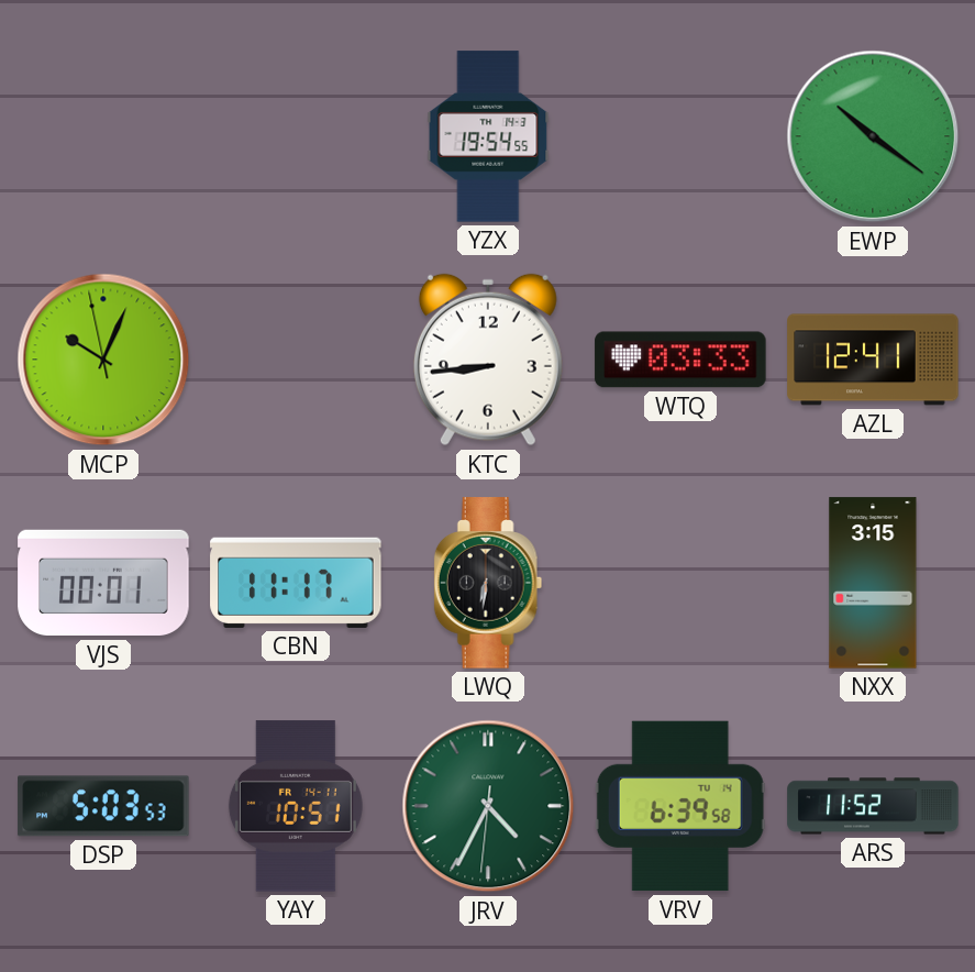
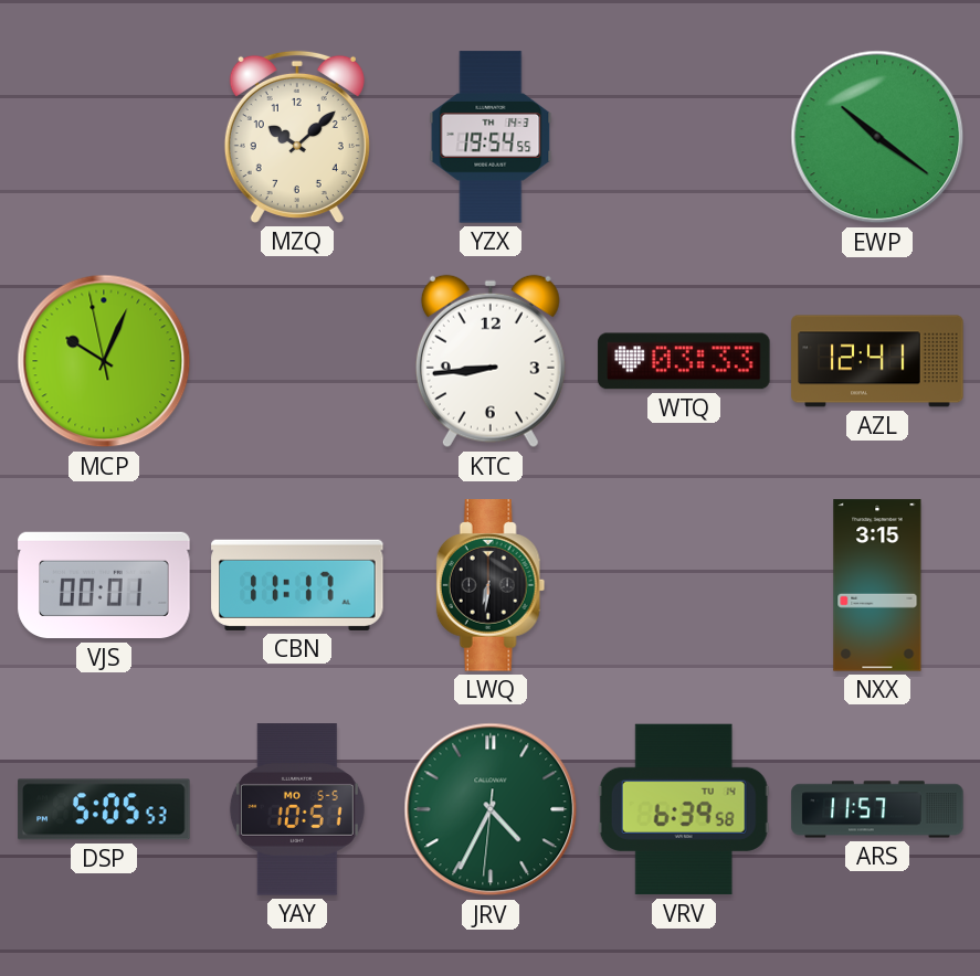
MZQ: none -> 10:08
DSP: 5:03 -> 5:05
YAY date: FR 14-11 -> MO 5-5
ARS: 11:52 -> 11:57
